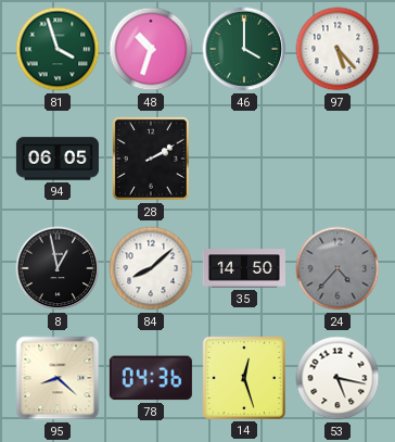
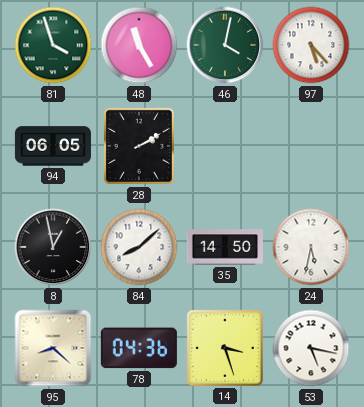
48: 10:33 -> 11:25
46: 4:00 -> 4:02
24: 4:37 -> 5:32
24 dial: grey -> white
14: 12:27 -> 3:27
